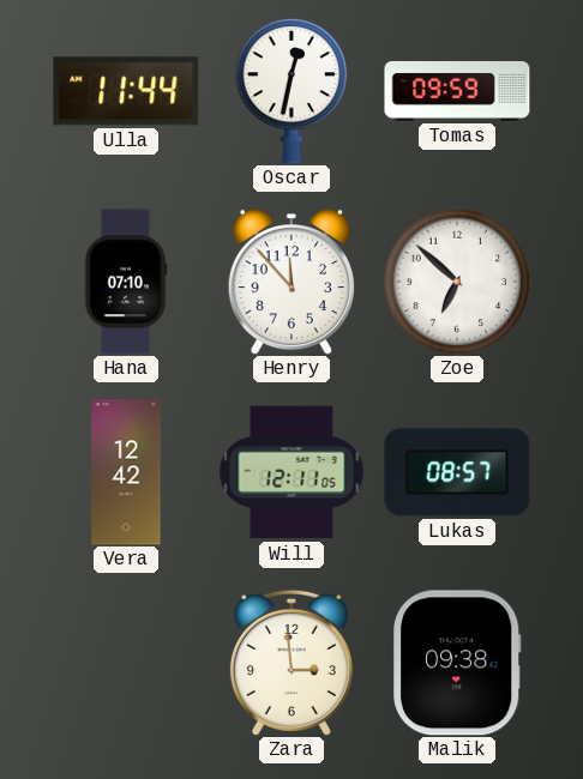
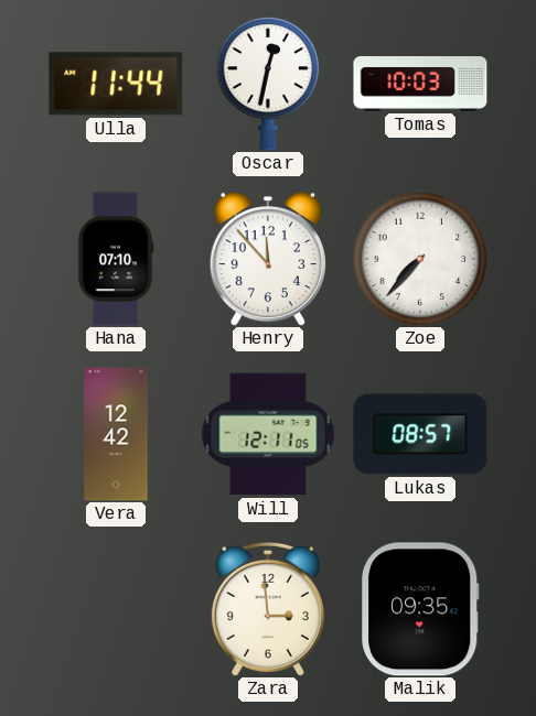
Tomas: 09:59 -> 10:03
Zoe: 6:52 -> 7:37
Malik: 09:38 -> 09:35
